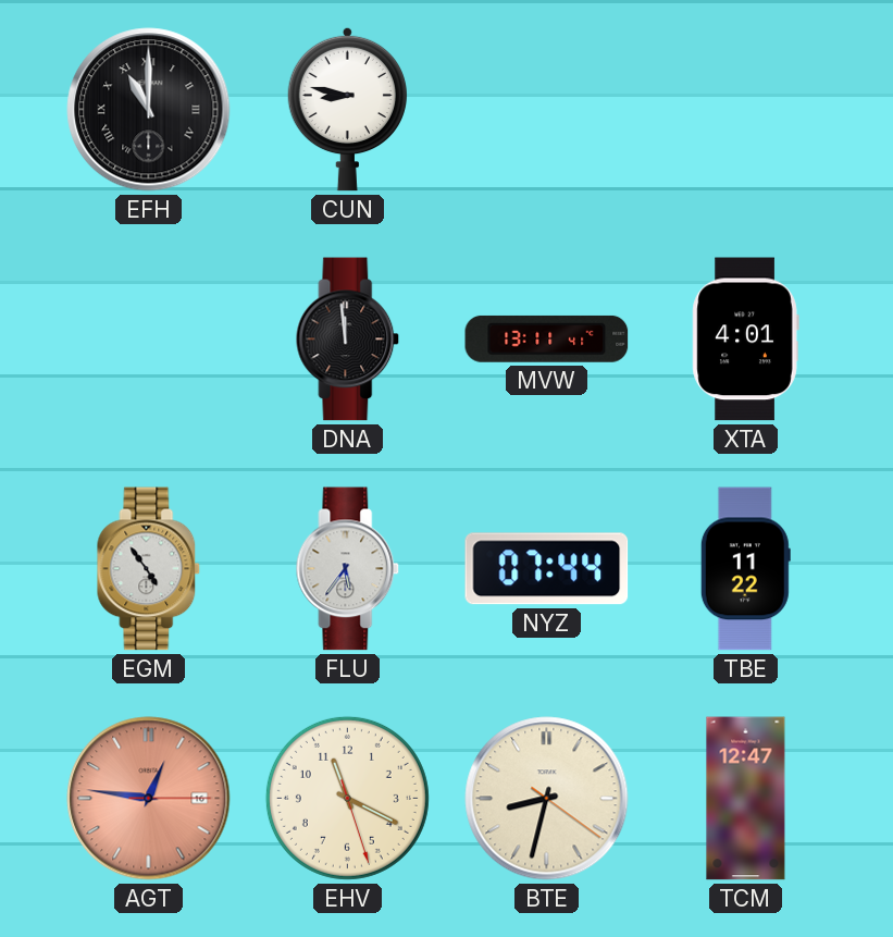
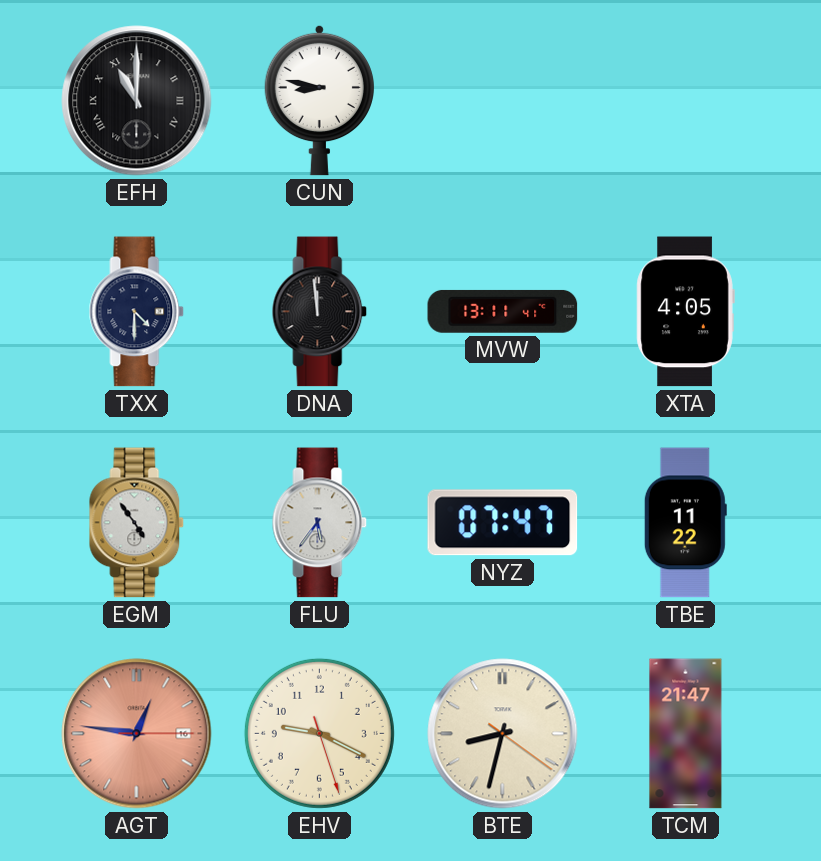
TXX: none -> 4:30
XTA: 4:01 -> 4:05
NYZ: 07:44 -> 07:47
EHV: 11:19 -> 9:19
TCM: 12:47 -> 21:47
